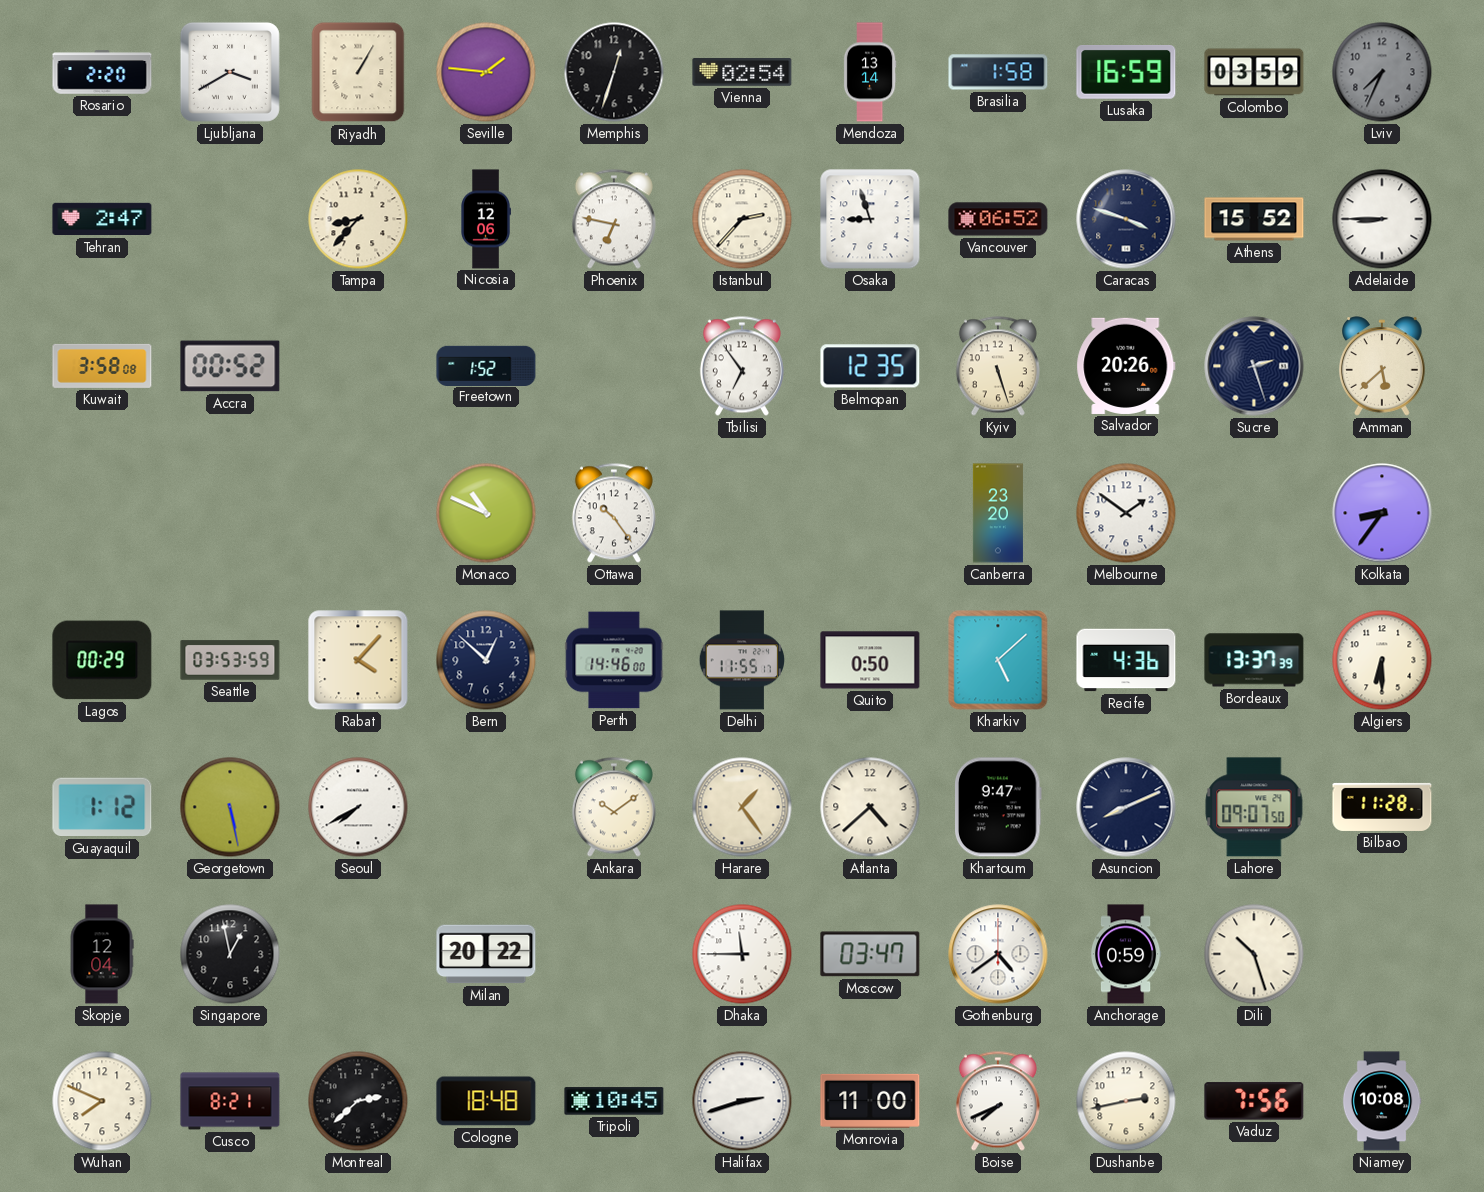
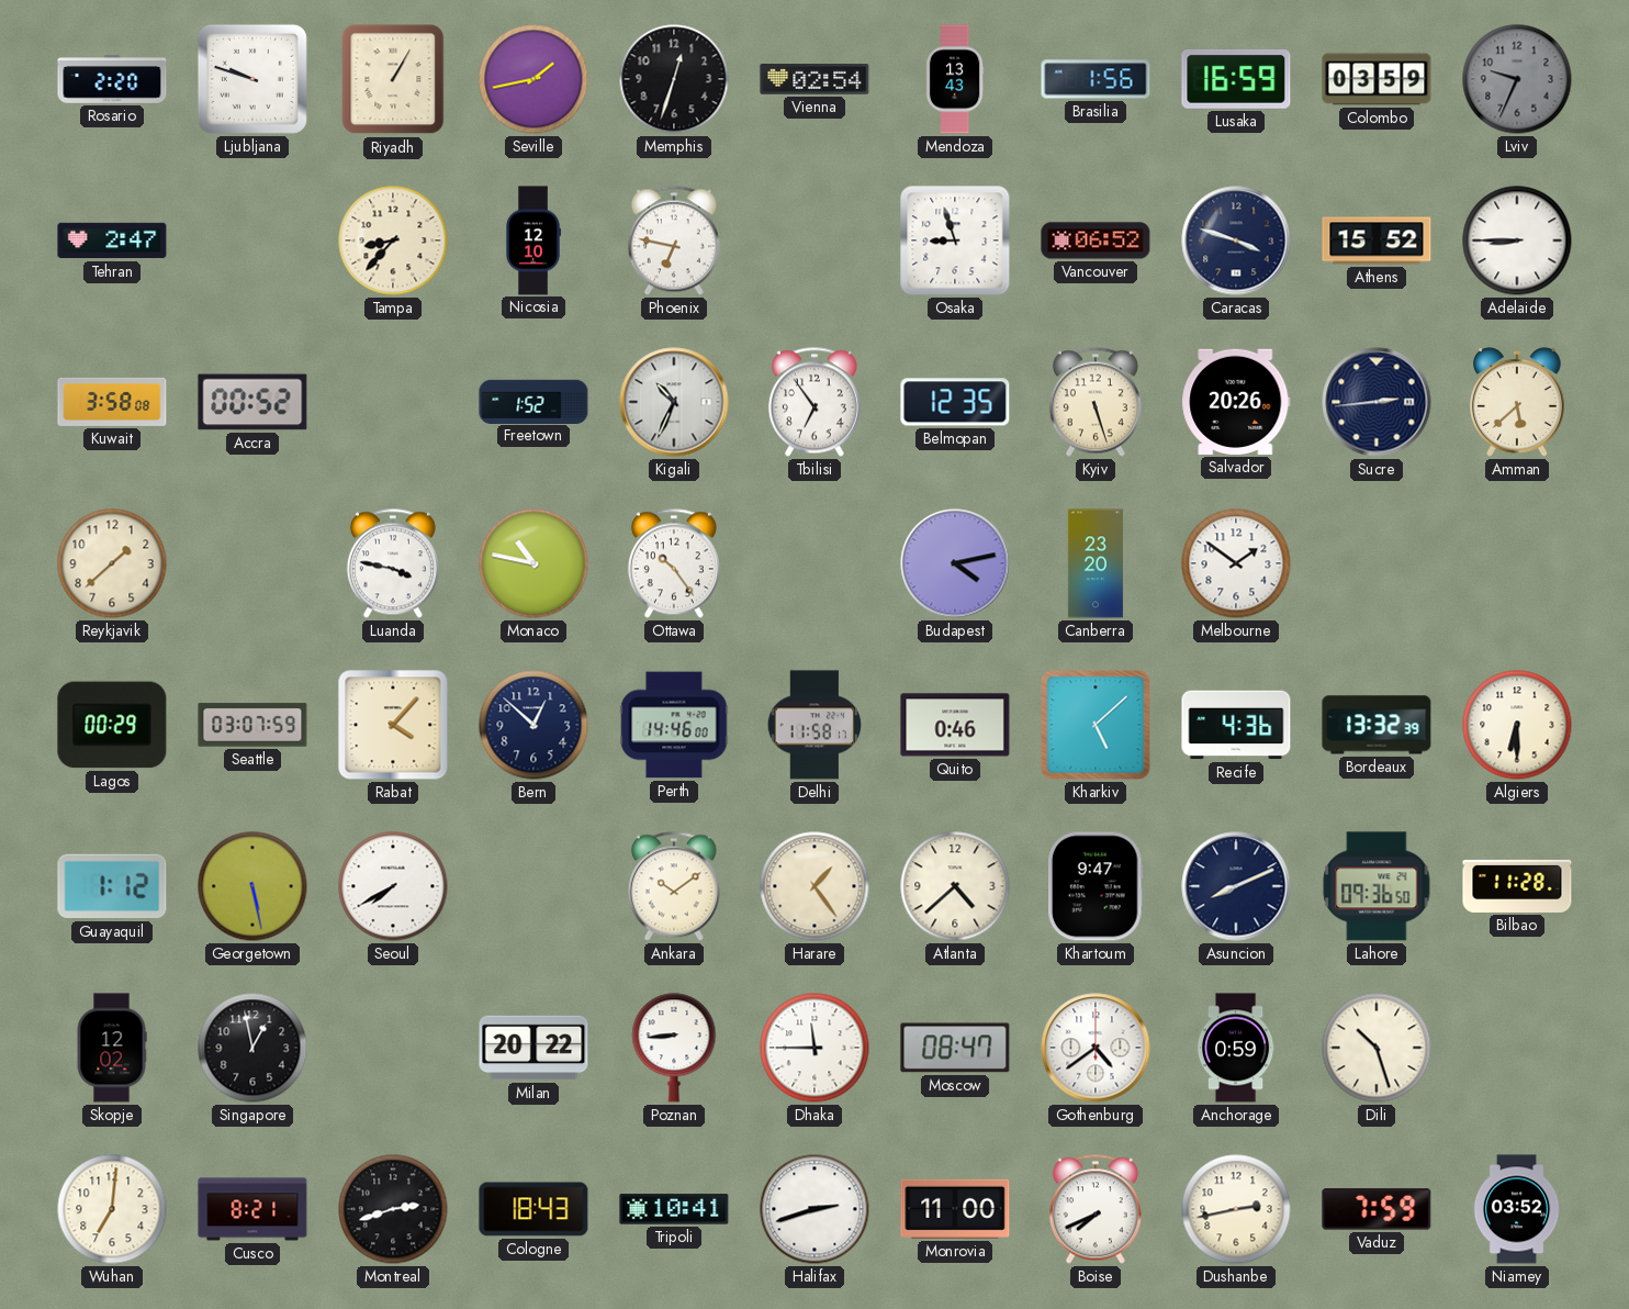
Ljubljana: 3:40 -> 9:48
Seville: 1:46 -> 1:43
Mendoza: 13:14 -> 13:43
Brasilia: 1:58 -> 1:56
Lviv: 7:34 -> 9:34
Nicosia: 12:06 -> 12:10
Istanbul: 2:37 -> none
Kigali: none -> 10:34
Sucre: 2:27 -> 2:44
Reykjavik: none -> 1:38
Luanda: none -> 3:47
Monaco: 10:49 -> 10:47
Budapest: none -> 4:13
Kolkata: 8:36 -> none
Seattle: 03:53 -> 03:07
Delhi: 11:55 -> 11:58
Quito: 0:50 -> 0:46
Bordeaux: 13:37 -> 13:32
Lahore: 09:07 -> 09:36
Skopje: 12:04 -> 12:02
Poznan: none -> 8:44
Moscow: 03:47 -> 08:47
Wuhan: 7:49 -> 7:01
Montreal: 2:38 -> 2:42
Cologne: 18:48 -> 18:43
Tripoli: 10:45 -> 10:41
Vaduz: 7:56 -> 7:59
Niamey: 10:08 -> 03:52
